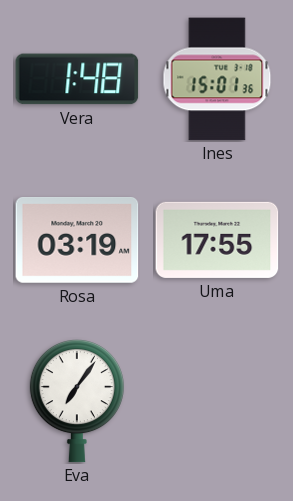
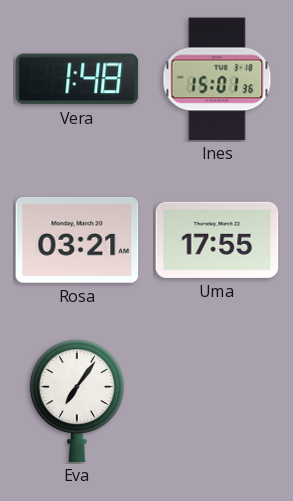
Rosa: 03:19 -> 03:21
